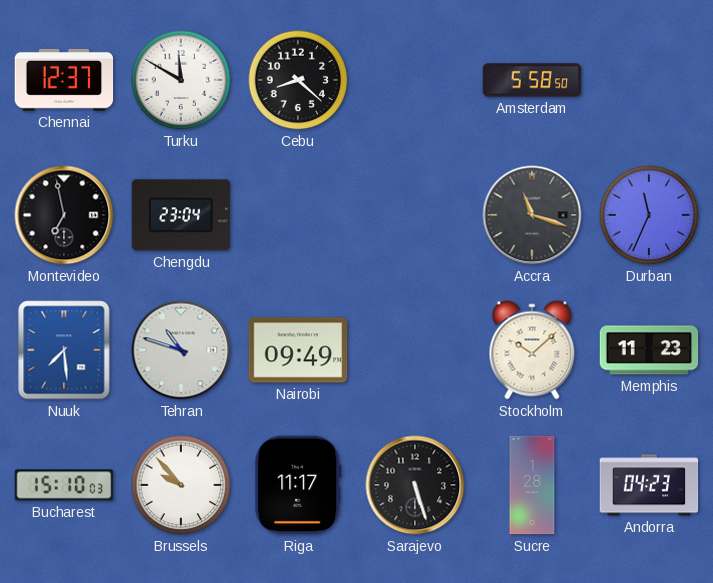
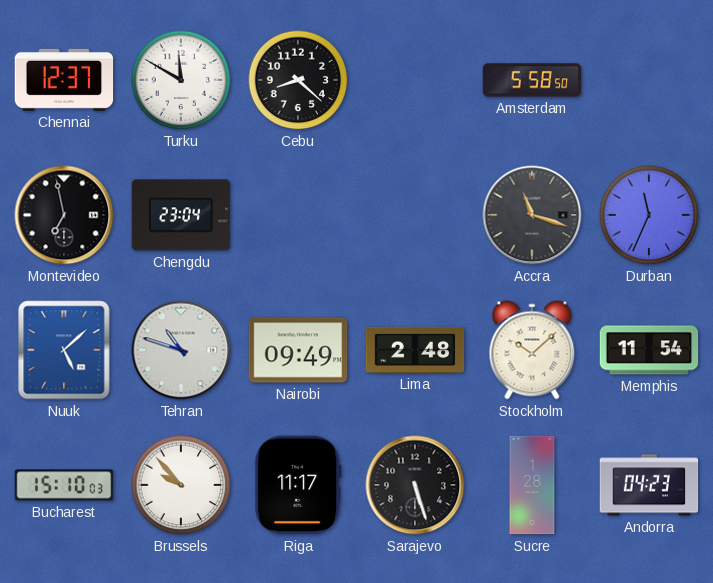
Nuuk: 7:29 -> 5:08
Lima: none -> 2:48
Memphis: 11:23 -> 11:54
